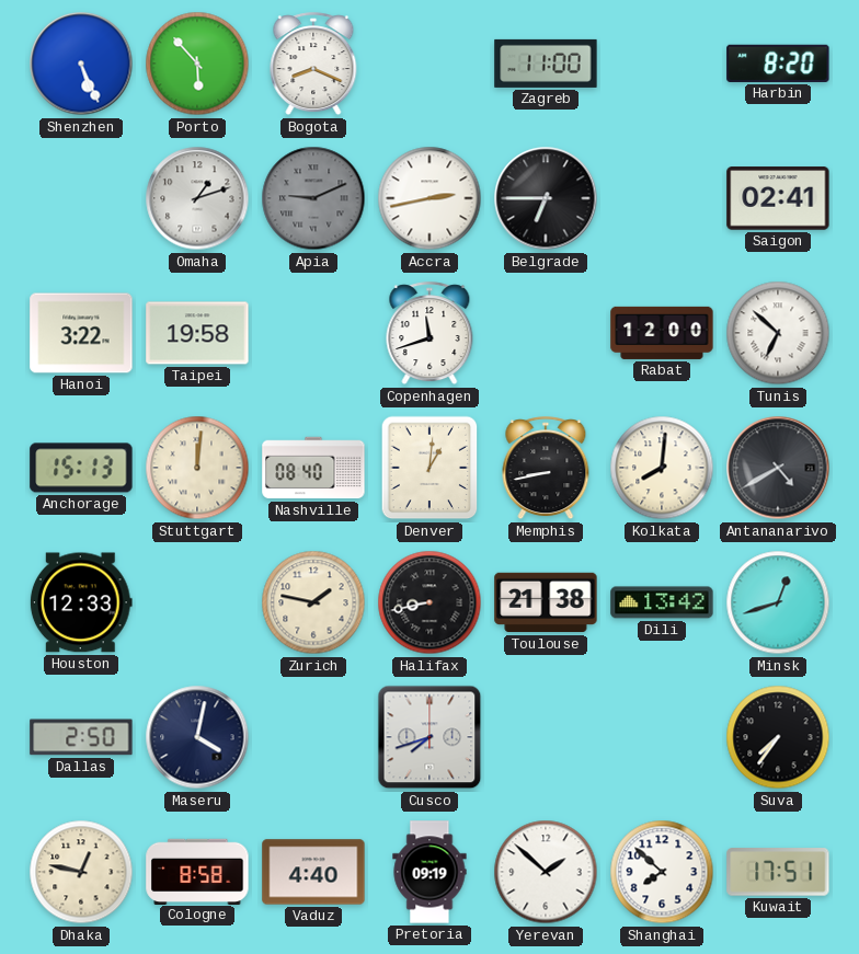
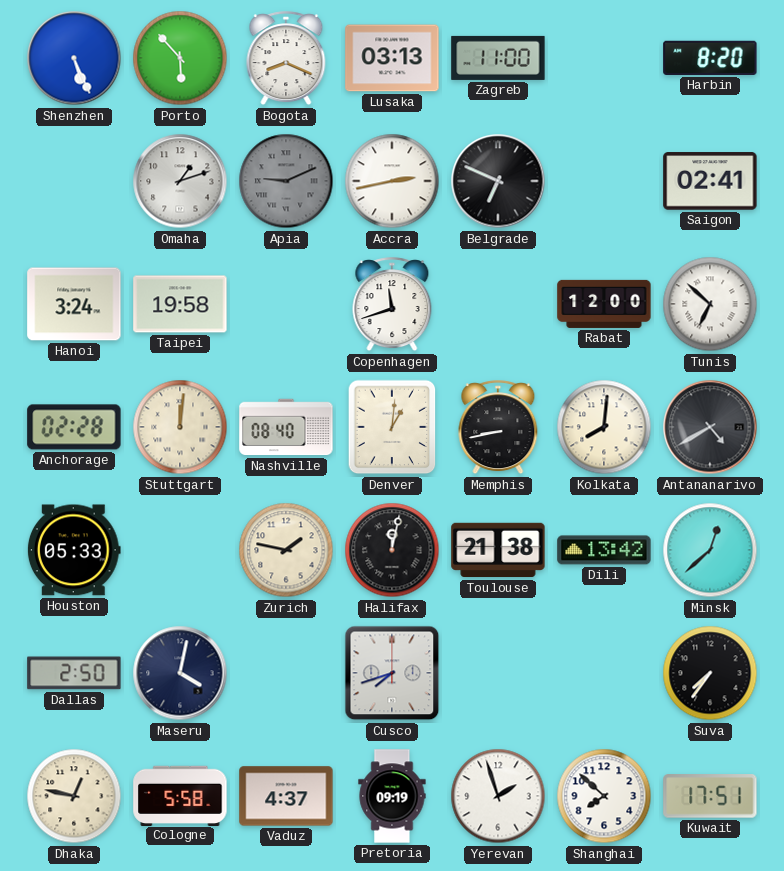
Lusaka: none -> 03:13
Belgrade: 6:45 -> 6:49
Hanoi: 3:22 -> 3:24
Anchorage: 15:13 -> 02:28
Houston: 12:33 -> 05:33
Halifax: 8:43 -> 12:02
Minsk: 12:42 -> 12:38
Cologne: 8:58 -> 5:58
Vaduz: 4:40 -> 4:37
Yerevan: 1:52 -> 1:57
